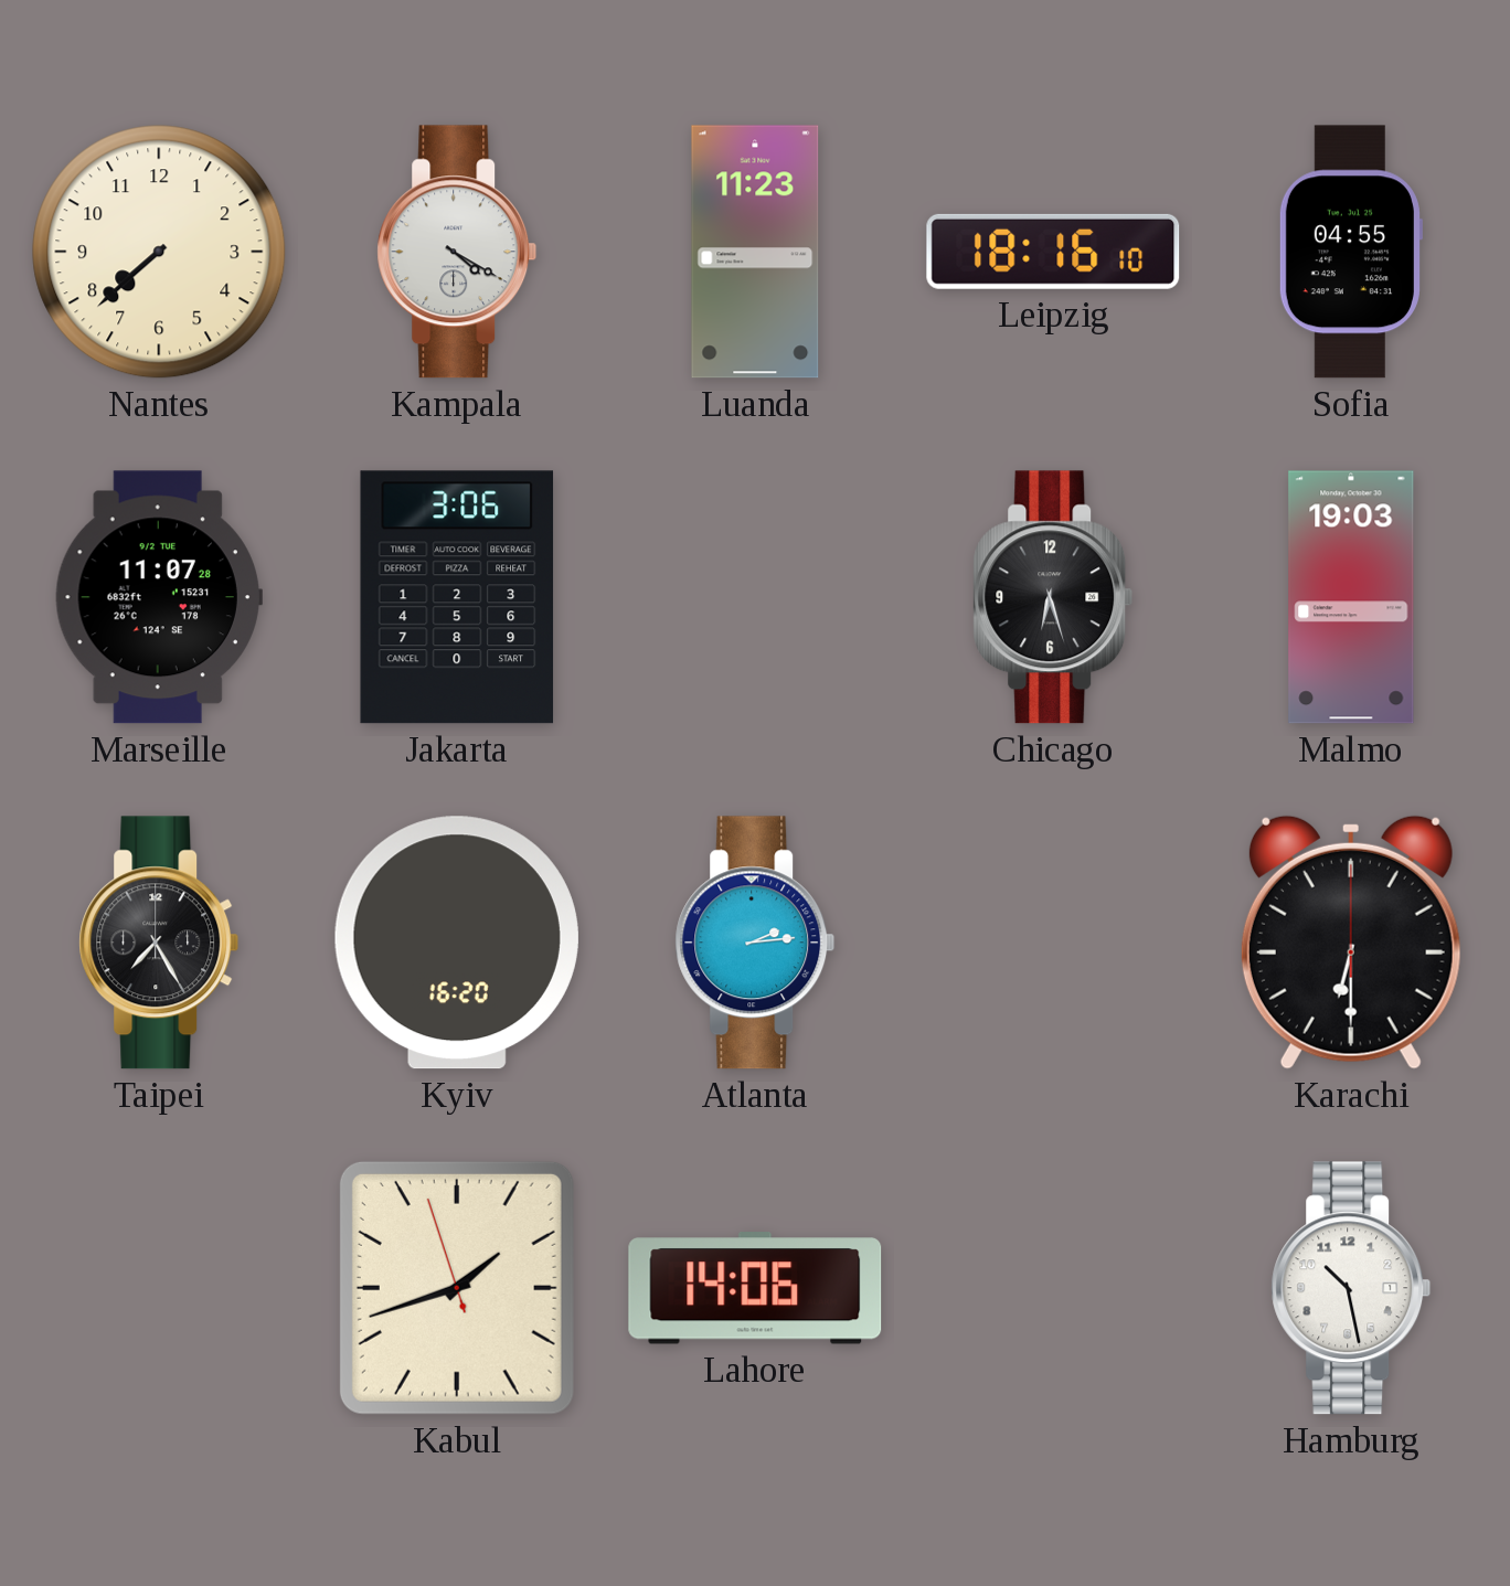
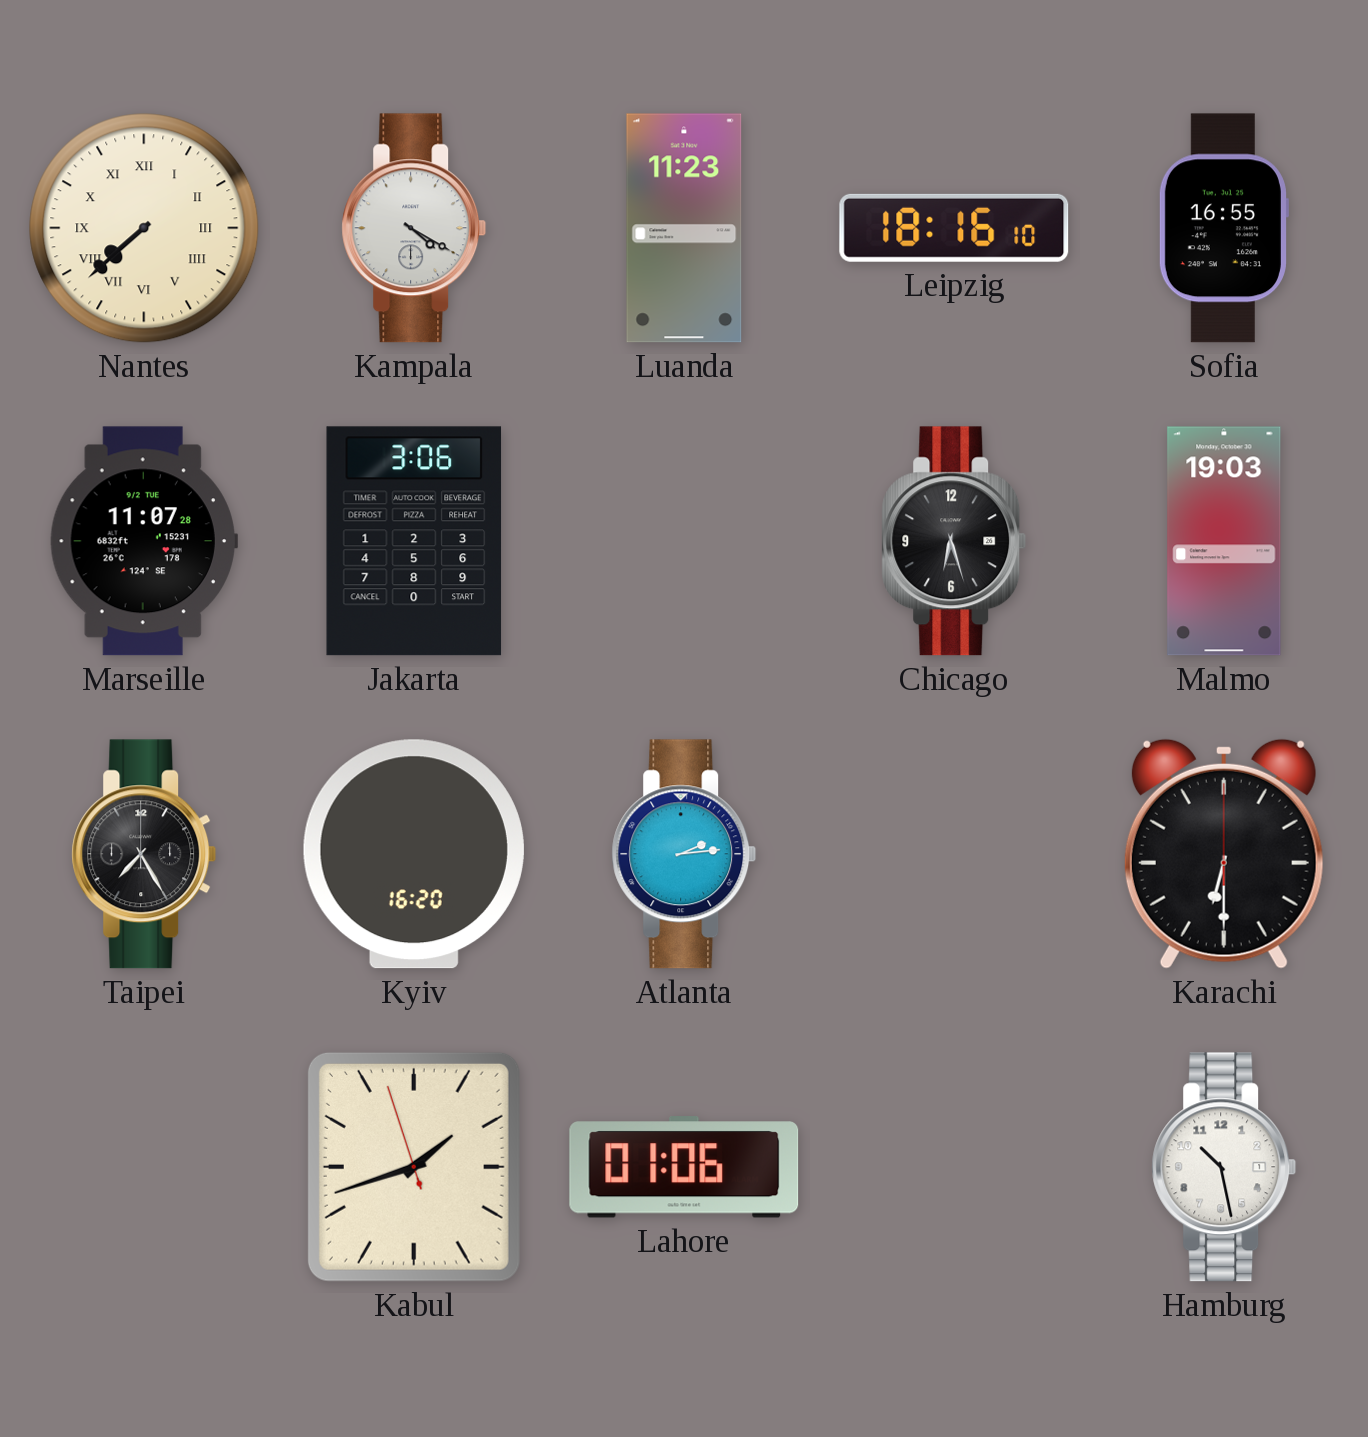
Nantes numerals: Arabic -> Roman
Sofia: 04:55 -> 16:55
Lahore: 14:06 -> 01:06
